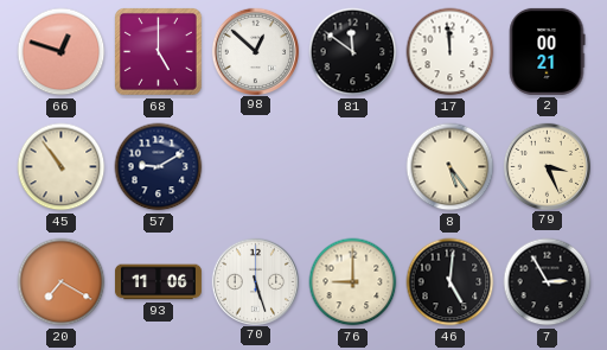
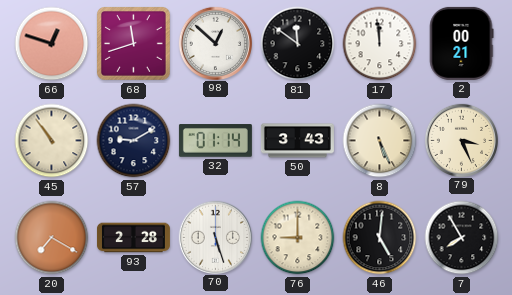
68: 5:00 -> 11:42
32: none -> 01:14
50: none -> 3:43
8: 5:24 -> 5:26
93: 11:06 -> 2:28
7: 2:55 -> 7:55
